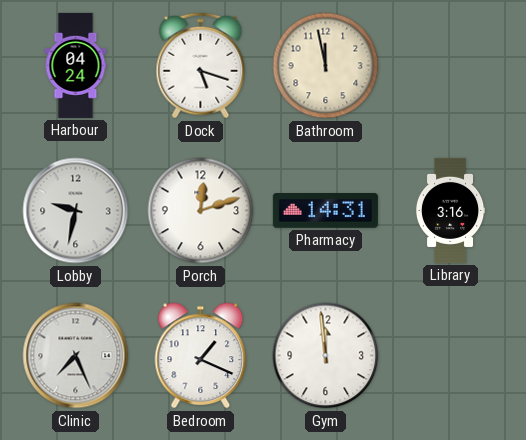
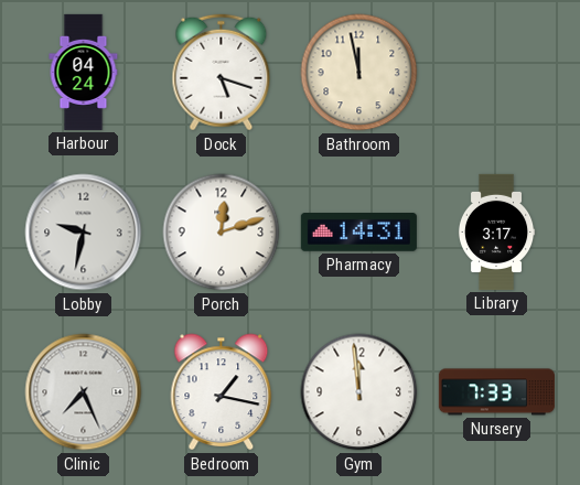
Library: 3:16 -> 3:17
Bedroom: 1:19 -> 1:17
Nursery: none -> 7:33
